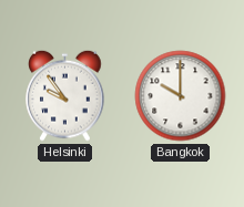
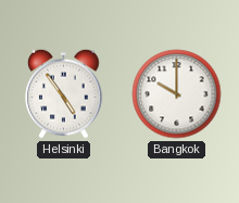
Helsinki: 9:54 -> 4:54
